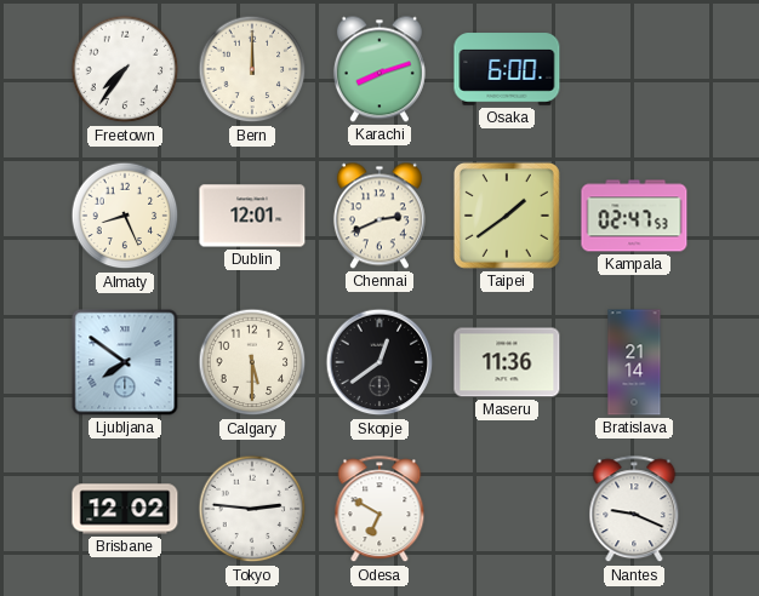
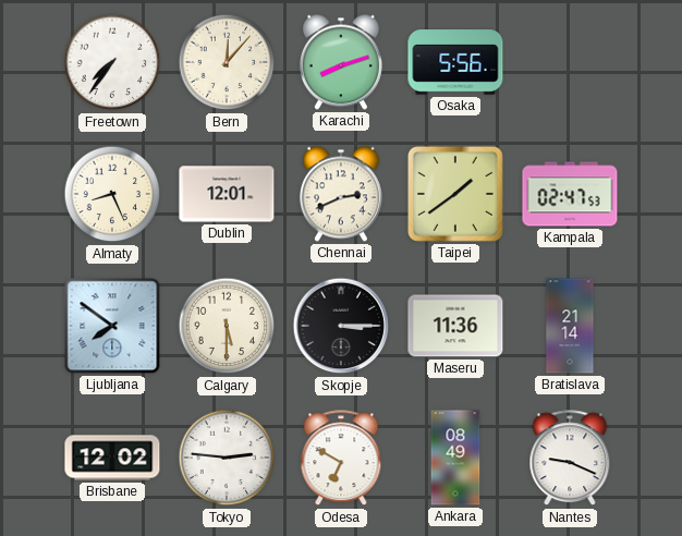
Bern: 12:00 -> 12:07
Osaka: 6:00 -> 5:56
Skopje: 12:39 -> 3:15
Ankara: none -> 08:49
